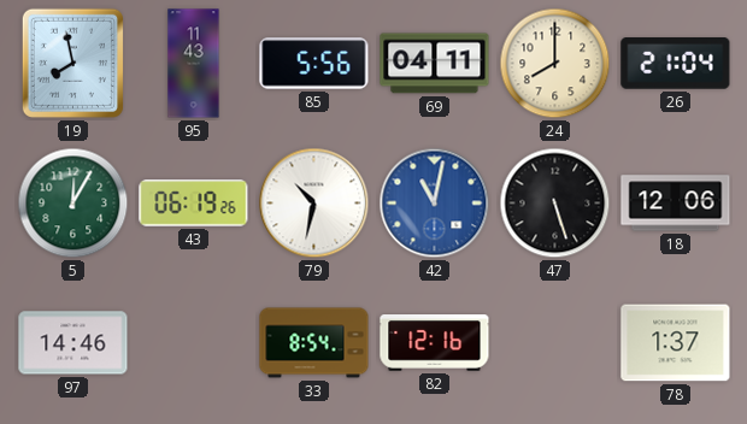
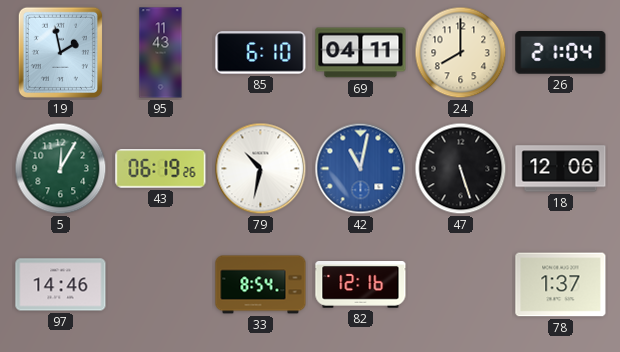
19: 7:58 -> 1:58
85: 5:56 -> 6:10
